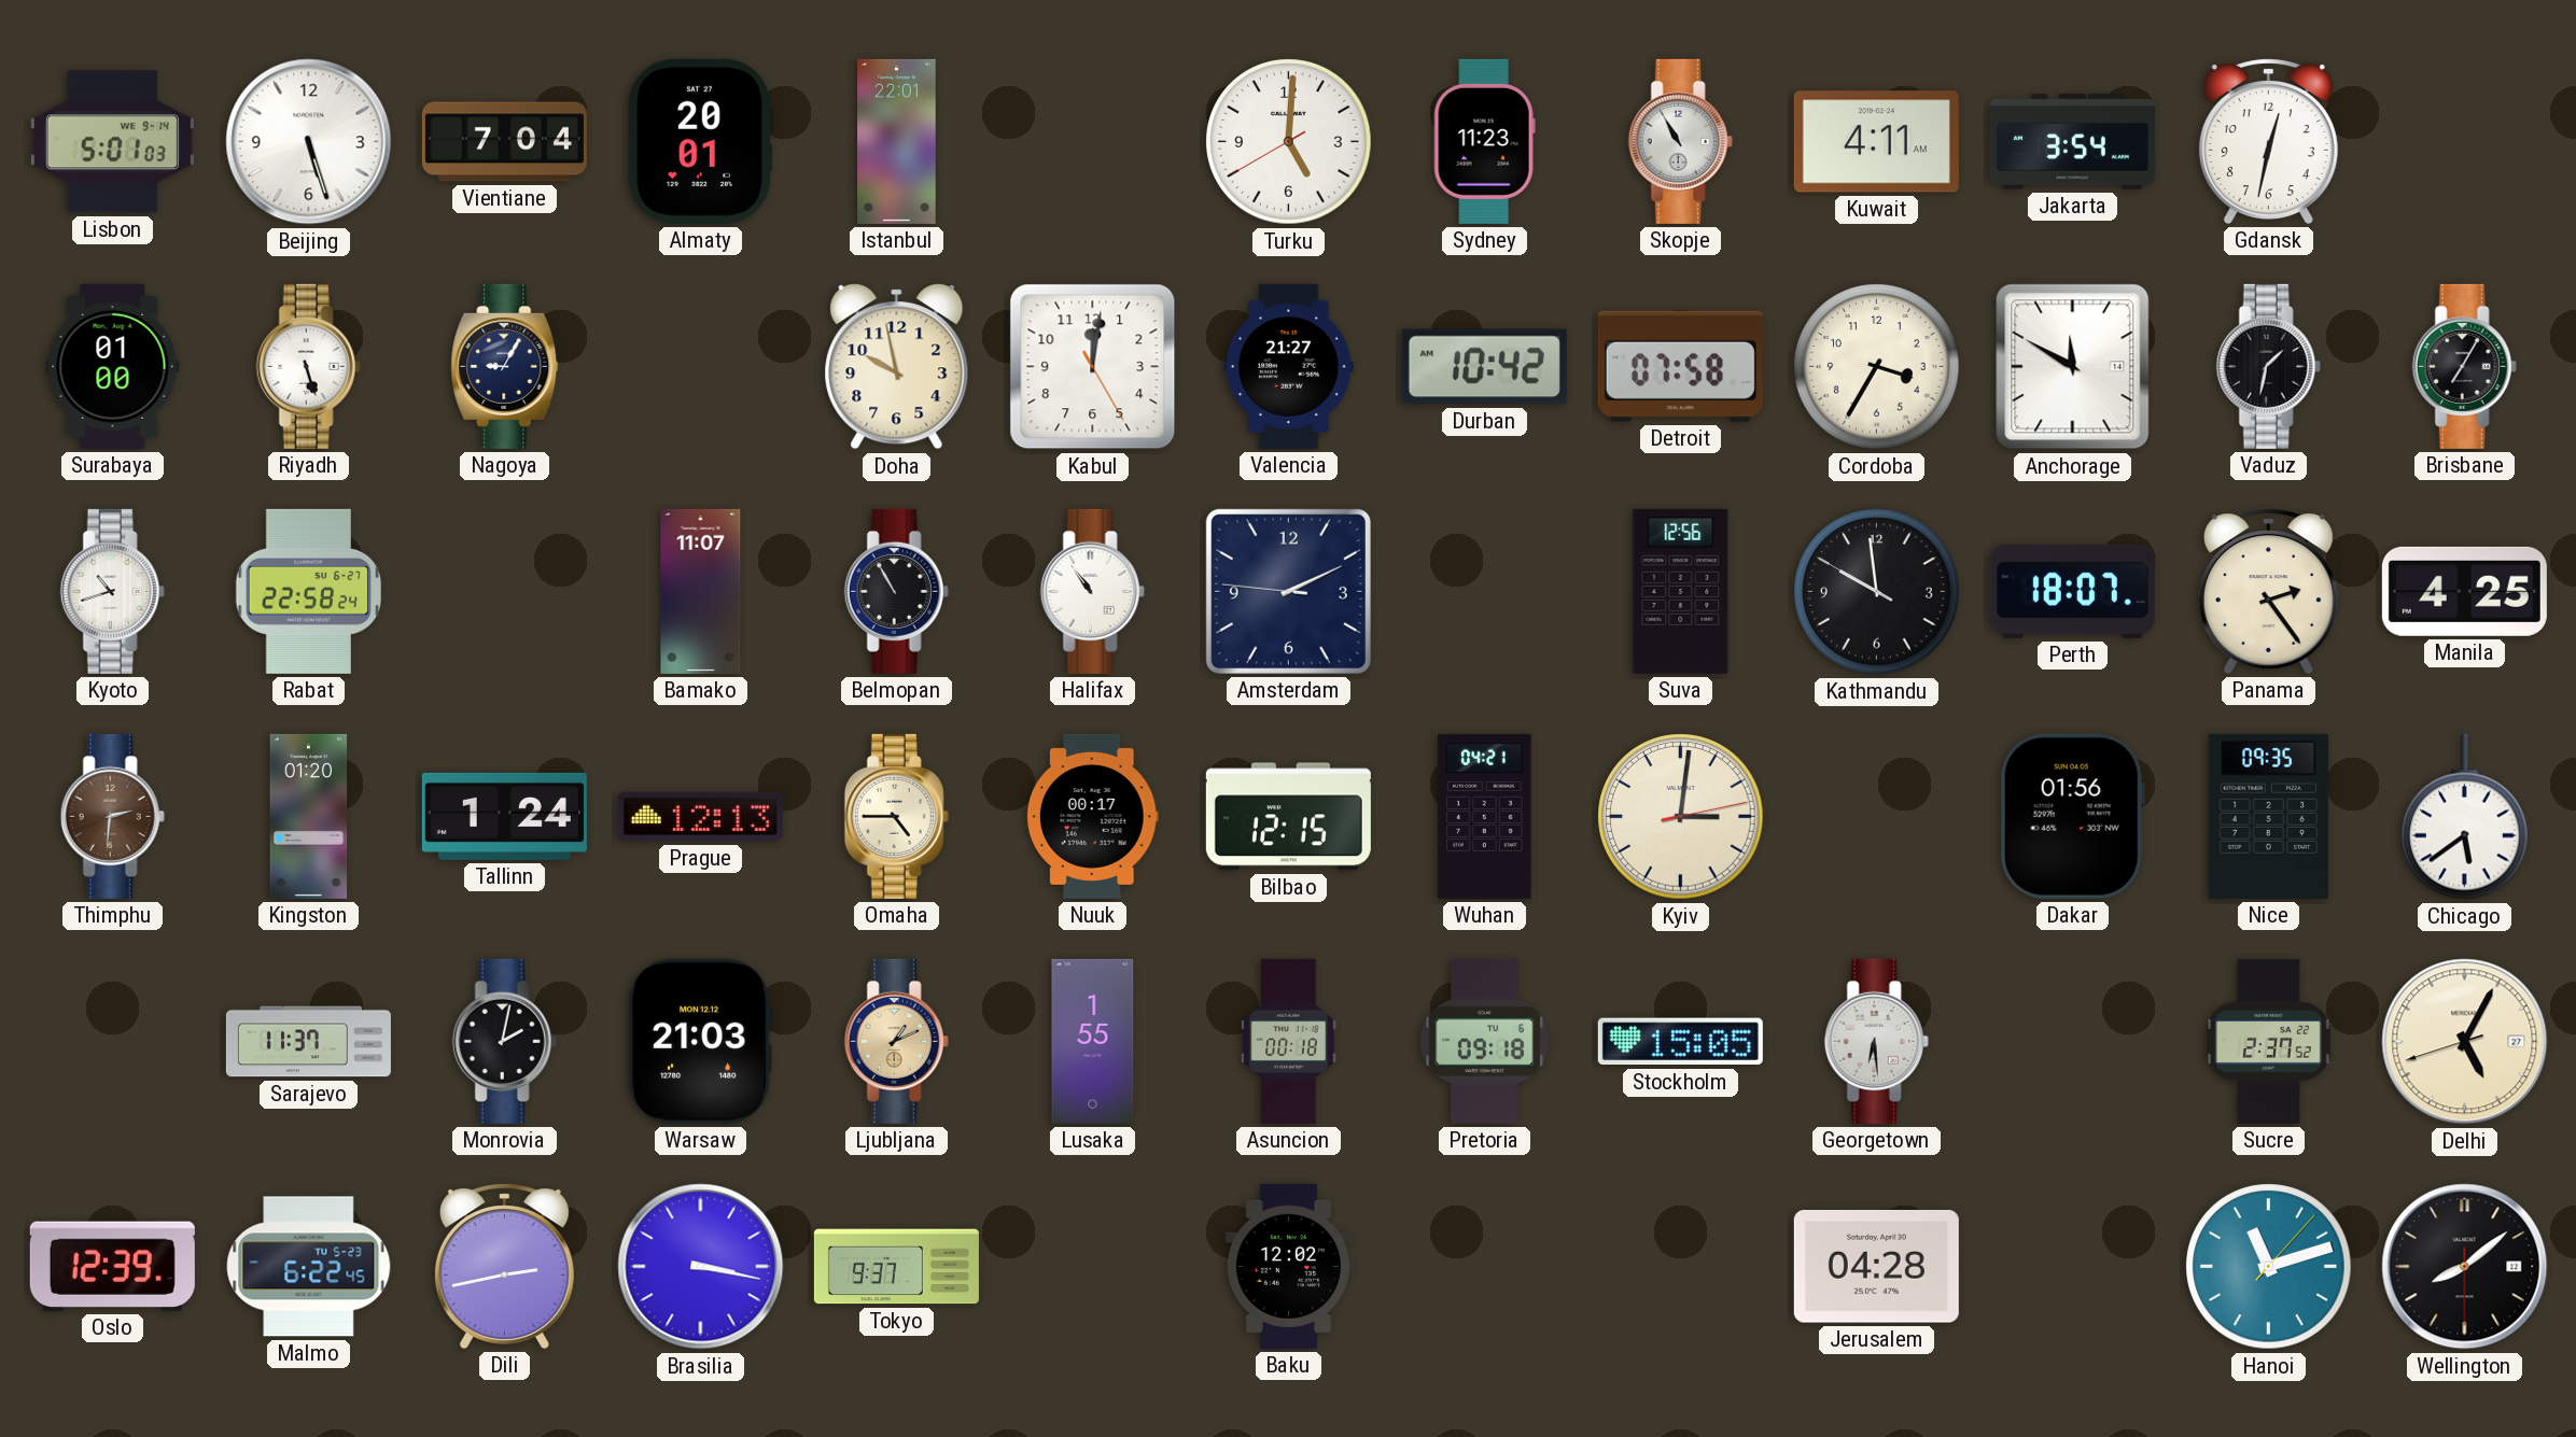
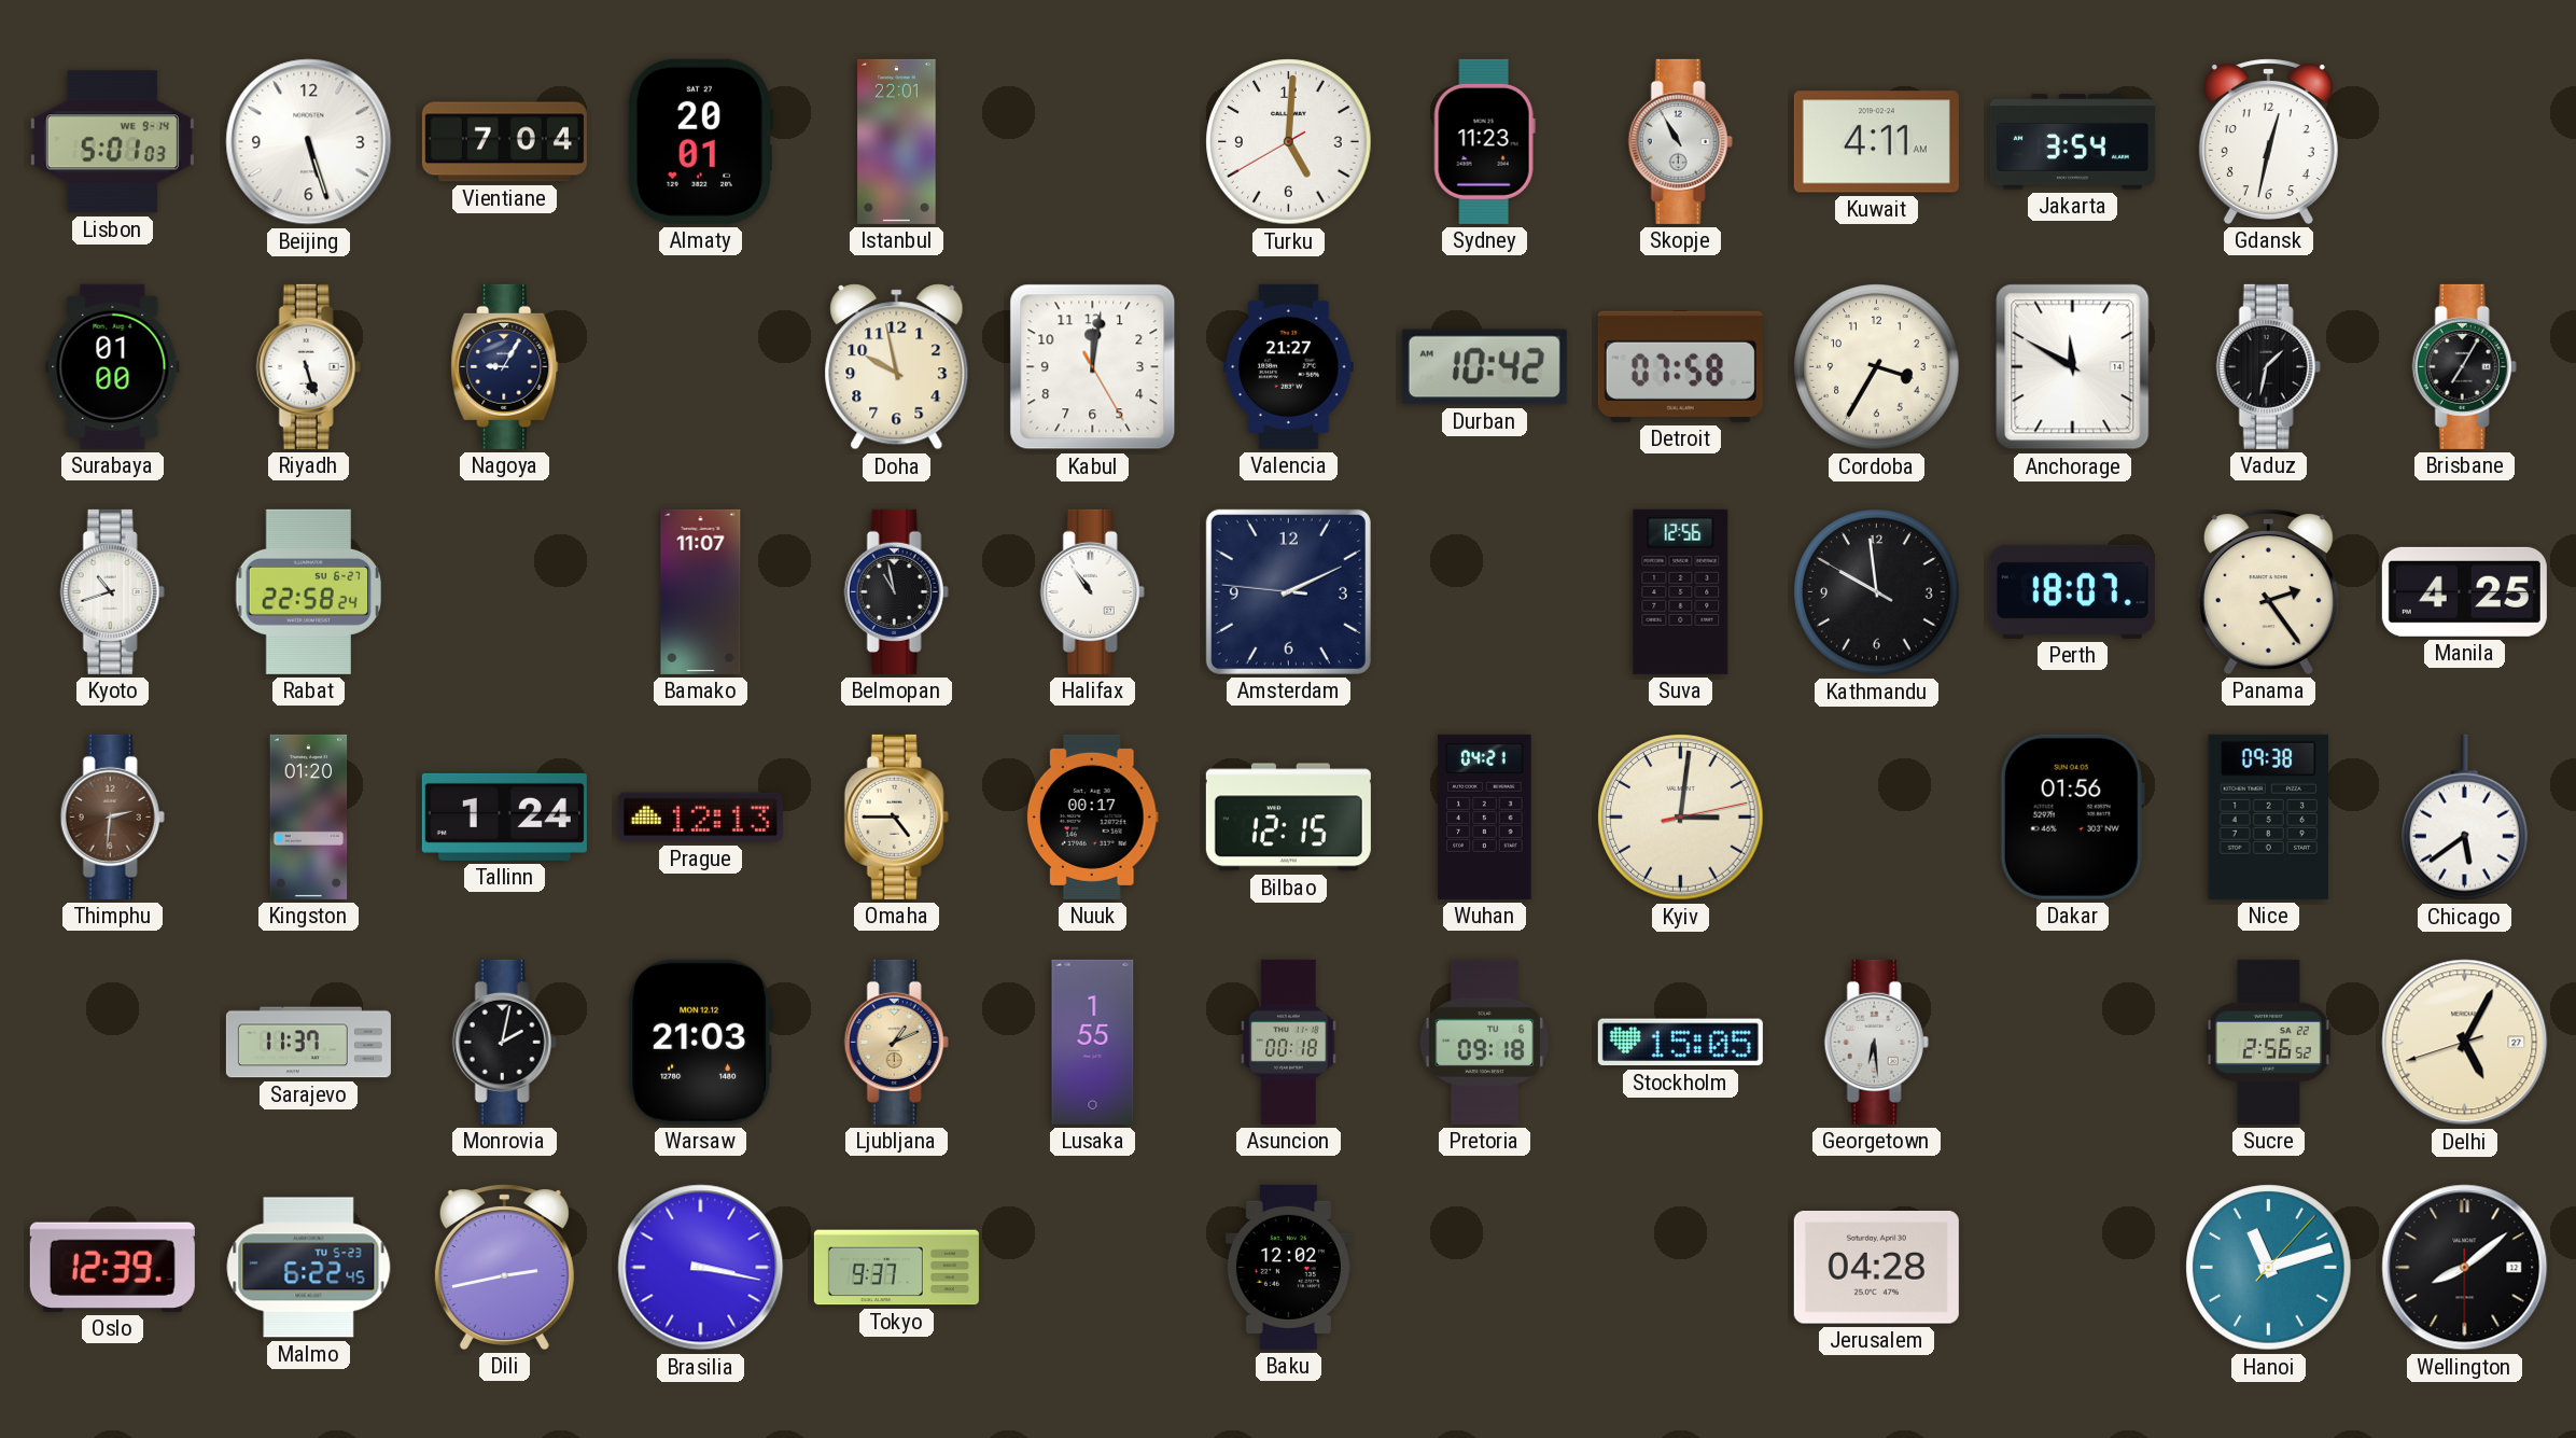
Belmopan: 10:55 -> 10:58
Nice: 09:35 -> 09:38
Sucre: 2:37 -> 2:56
